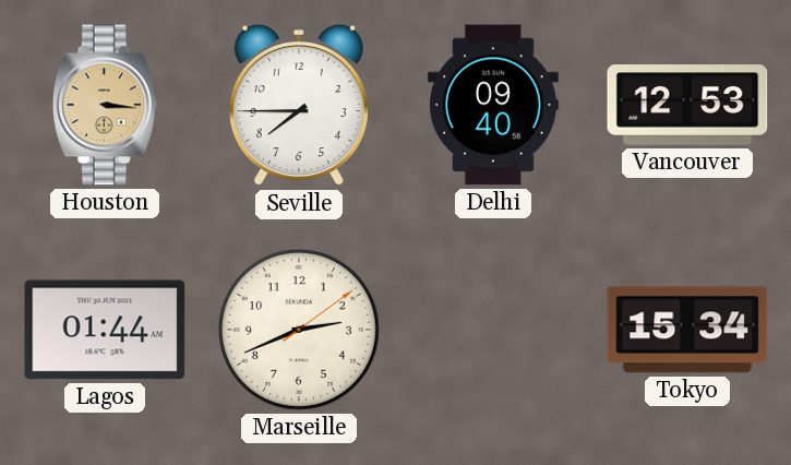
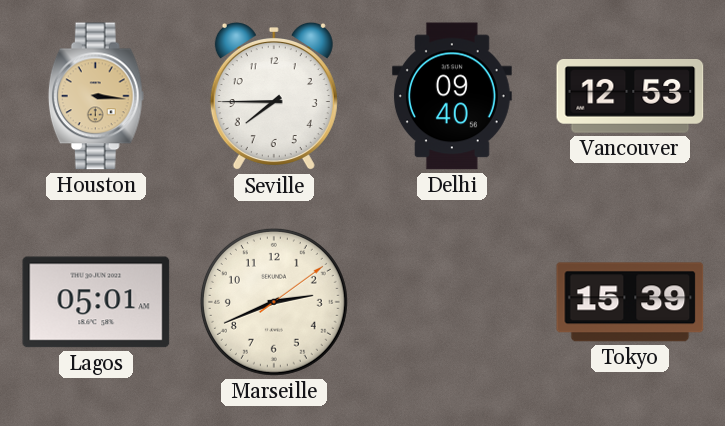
Lagos: 01:44 -> 05:01
Tokyo: 15:34 -> 15:39
